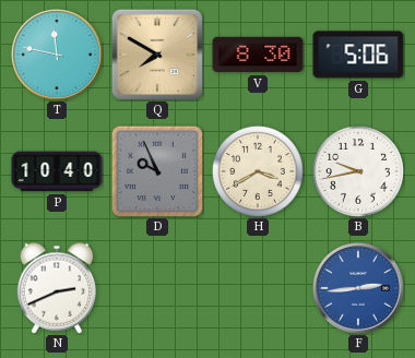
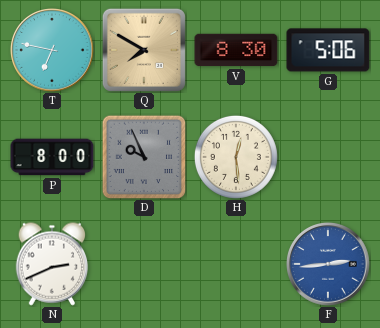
T: 11:47 -> 6:47
P: 10:40 -> 8:00
H: 3:40 -> 12:29
B: 9:43 -> none
